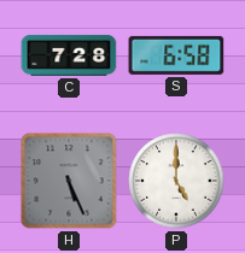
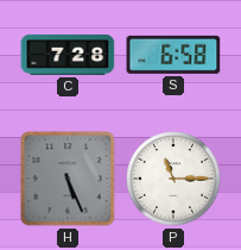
P: 5:00 -> 11:15
